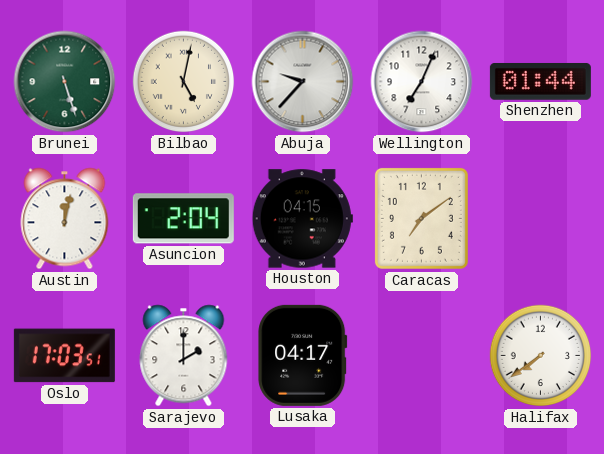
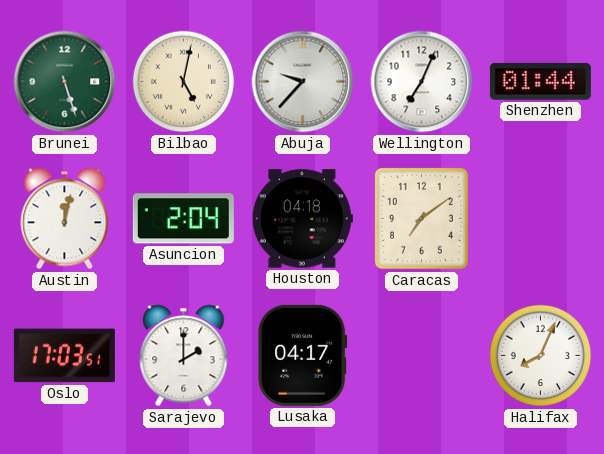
Houston: 04:15 -> 04:18
Halifax: 7:39 -> 8:04
